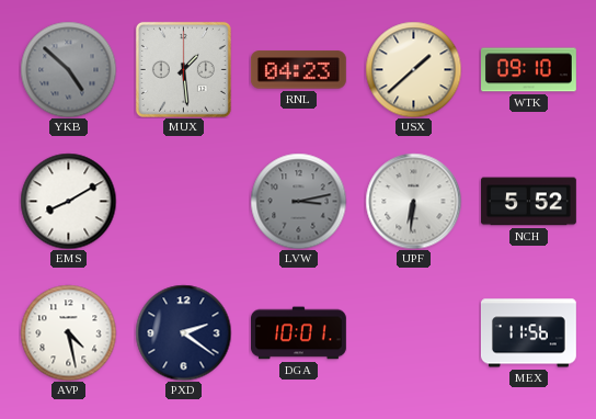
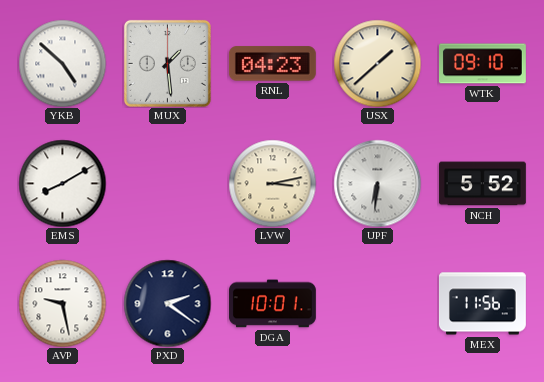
YKB dial: grey -> white
LVW dial: grey -> cream
AVP: 4:28 -> 9:28
